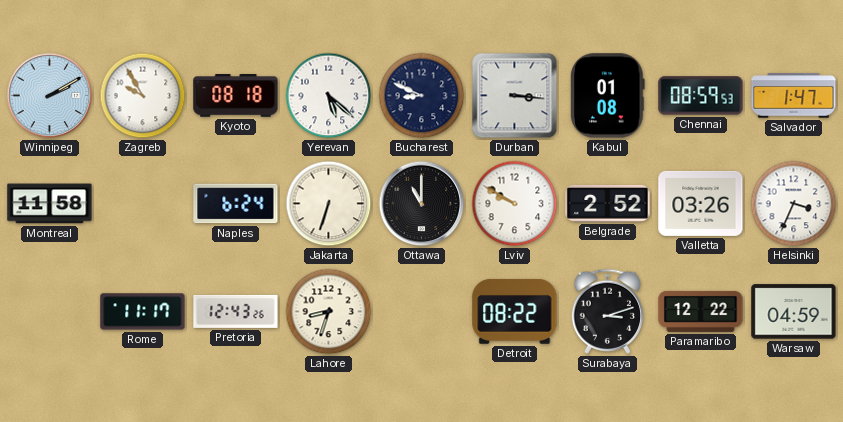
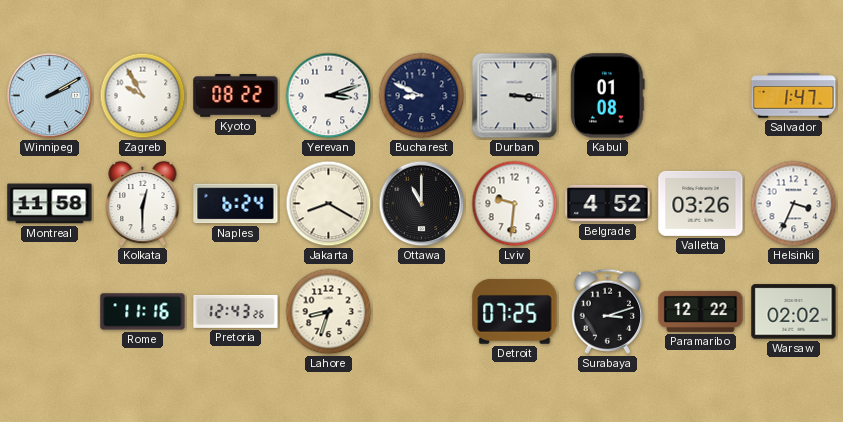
Kyoto: 08:18 -> 08:22
Yerevan: 5:22 -> 3:12
Chennai: 08:59 -> none
Kolkata: none -> 12:30
Jakarta: 6:33 -> 8:20
Lviv: 9:50 -> 9:31
Belgrade: 2:52 -> 4:52
Rome: 11:17 -> 11:16
Detroit: 08:22 -> 07:25
Warsaw: 04:59 -> 02:02
